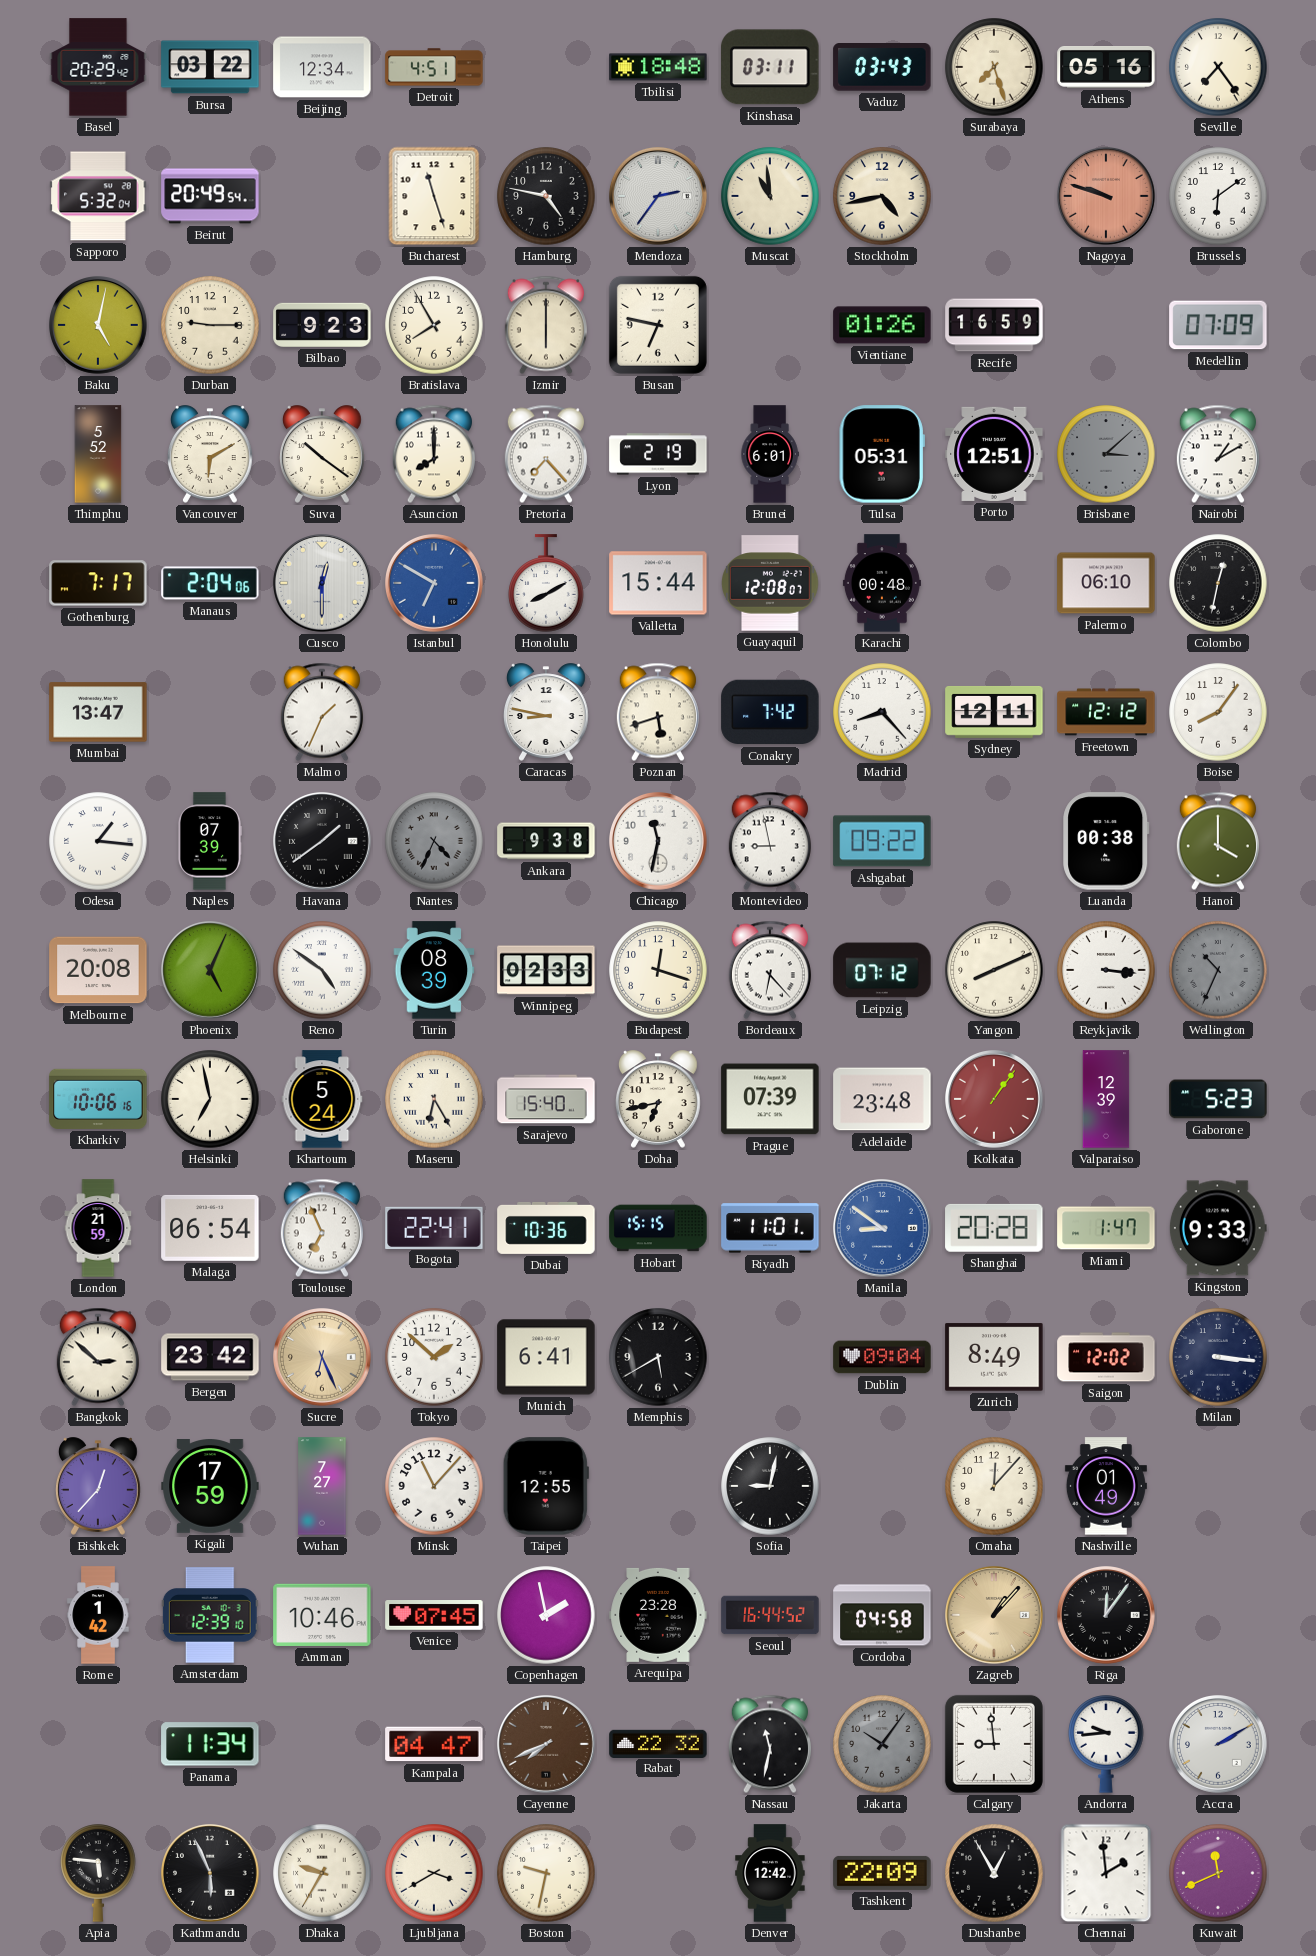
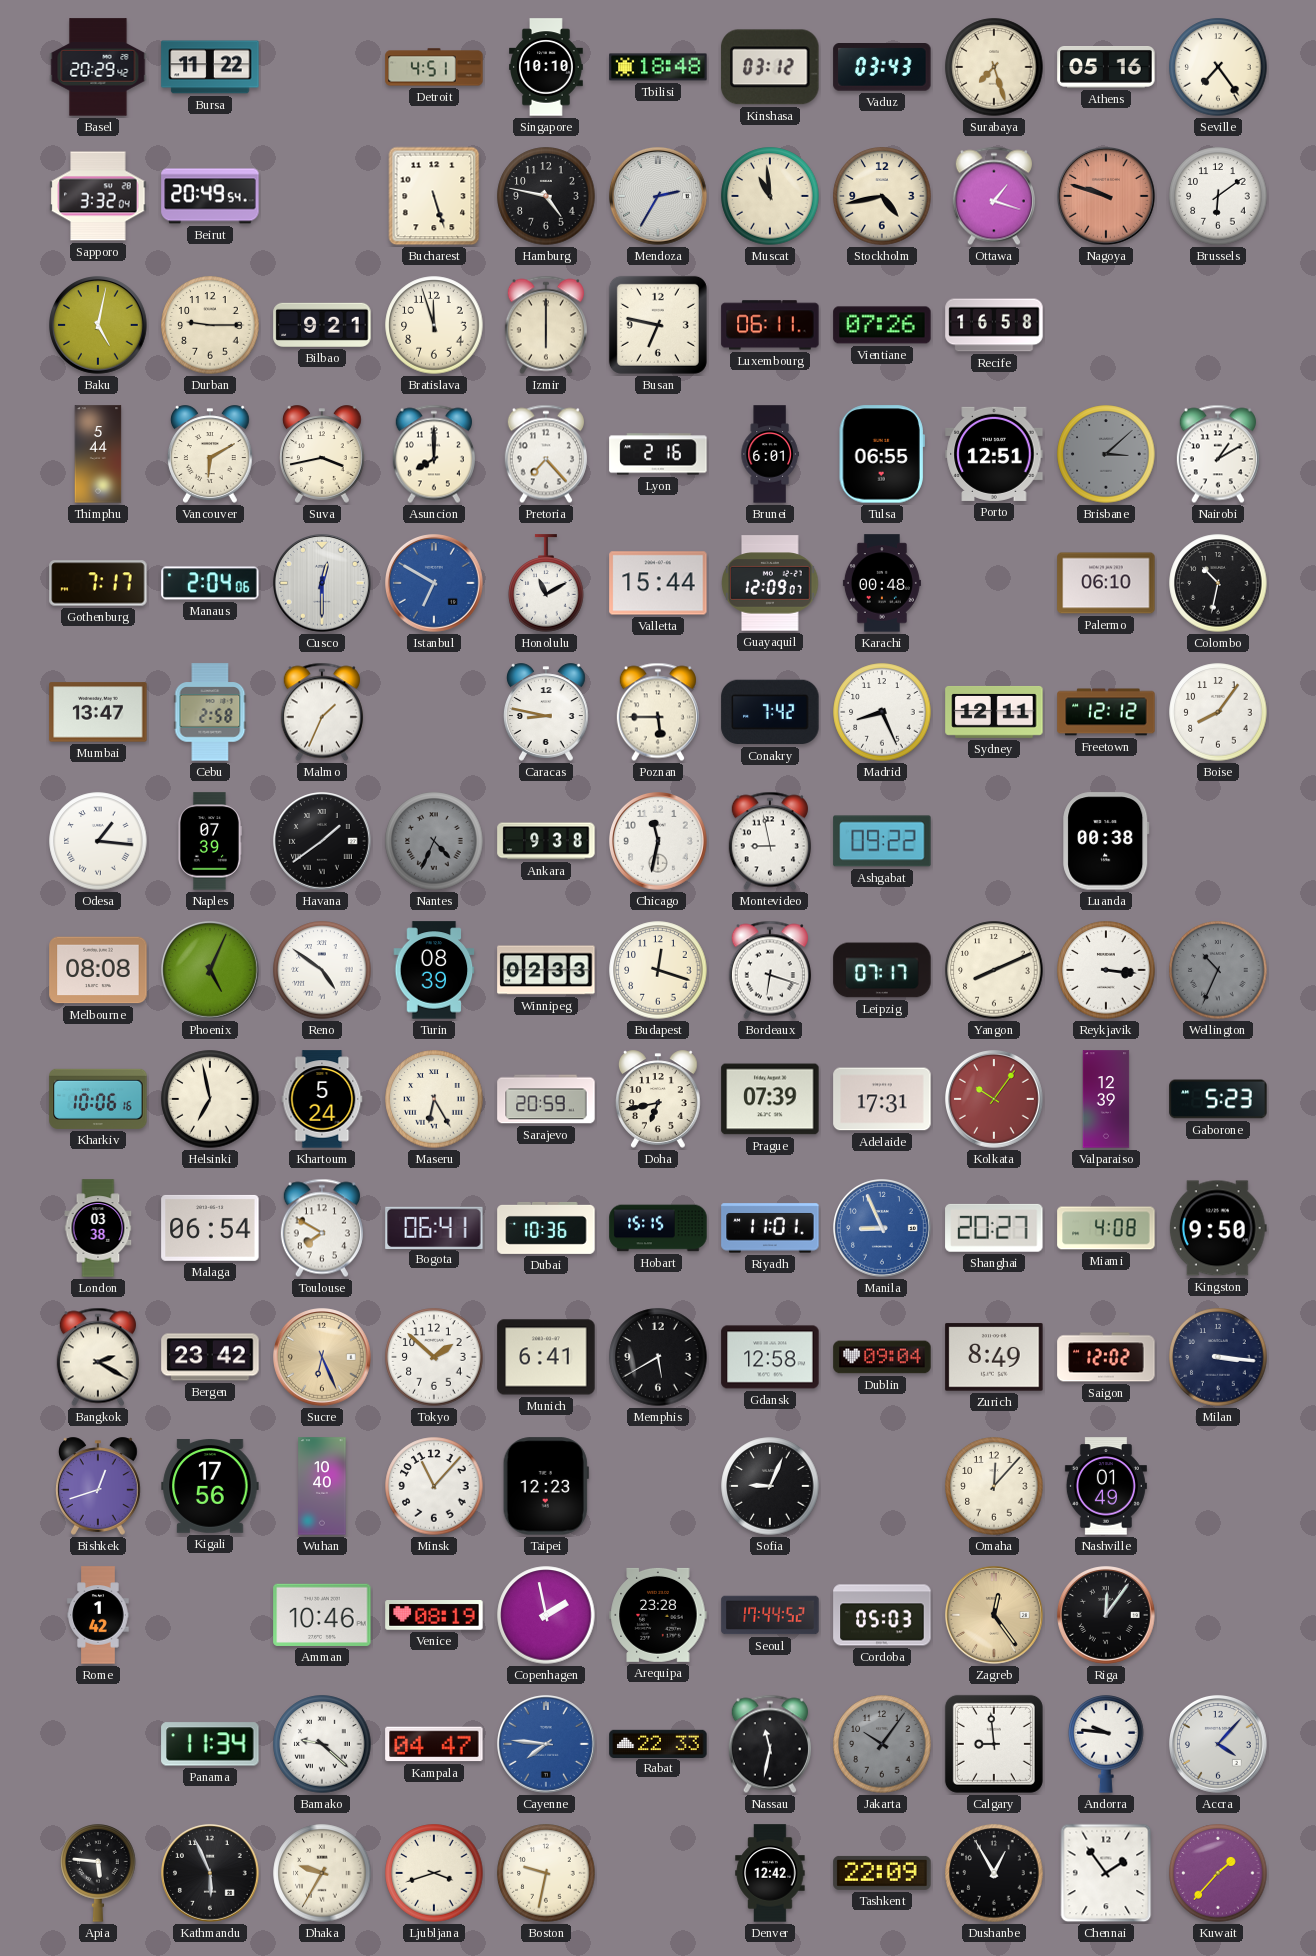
Bursa: 03:22 -> 11:22
Beijing: 12:34 -> none
Singapore: none -> 10:10
Kinshasa: 03:11 -> 03:12
Sapporo: 5:32 -> 3:32
Bucharest: 11:27 -> 5:27
Mendoza: 2:36 -> 2:35
Ottawa: none -> 1:18
Bilbao: 9:23 -> 9:21
Bratislava: 7:55 -> 11:57
Luxembourg: none -> 06:11
Vientiane: 01:26 -> 07:26
Recife: 16:59 -> 16:58
Medellin: 07:09 -> none
Thimphu: 5:52 -> 5:44
Suva: 10:21 -> 3:43
Lyon: 2:19 -> 2:16
Tulsa: 05:31 -> 06:55
Honolulu: 8:10 -> 11:10
Guayaquil: 12:08 -> 12:09
Colombo: 12:32 -> 10:32
Cebu: none -> 2:58
Poznan: 5:42 -> 5:45
Madrid: 8:23 -> 8:26
Hanoi: 4:00 -> none
Melbourne: 20:08 -> 08:08
Bordeaux: 6:23 -> 6:18
Leipzig: 07:12 -> 07:17
Sarajevo: 15:40 -> 20:59
Adelaide: 23:48 -> 17:31
Kolkata: 1:06 -> 10:06
London: 21:59 -> 03:38
Toulouse: 6:56 -> 7:50
Bogota: 22:41 -> 06:41
Manila: 8:51 -> 8:56
Shanghai: 20:28 -> 20:27
Miami: 1:47 -> 4:08
Kingston: 9:33 -> 9:50
Bangkok: 2:52 -> 2:20
Gdansk: none -> 12:58
Bishkek: 12:37 -> 12:42
Kigali: 17:59 -> 17:56
Wuhan: 7:27 -> 10:40
Taipei: 12:55 -> 12:23
Sofia: 9:02 -> 9:04
Amsterdam: 12:39 -> none
Venice: 07:45 -> 08:19
Seoul: 16:44 -> 17:44
Cordoba: 04:58 -> 05:03
Zagreb: 1:07 -> 12:24
Bamako: none -> 9:22
Cayenne: 7:41 -> 7:46
Cayenne dial: brown -> blue
Rabat: 22:32 -> 22:33
Andorra: 9:44 -> 9:46
Accra: 2:10 -> 4:07
Ljubljana: 3:40 -> 3:42
Chennai: 1:59 -> 1:54
Kuwait: 11:41 -> 1:37
